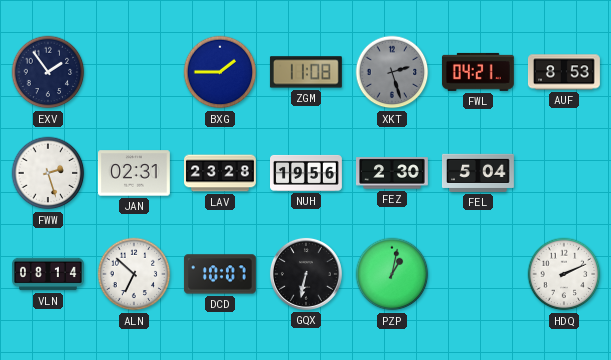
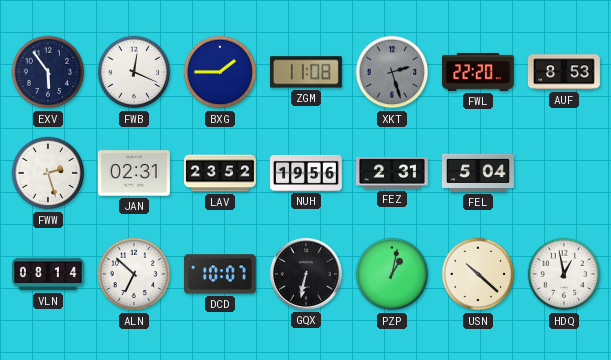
EXV: 1:54 -> 5:54
FWB: none -> 12:19
FWL: 04:21 -> 22:20
LAV: 23:28 -> 23:52
FEZ: 2:30 -> 2:31
USN: none -> 10:22
HDQ: 2:11 -> 12:58
